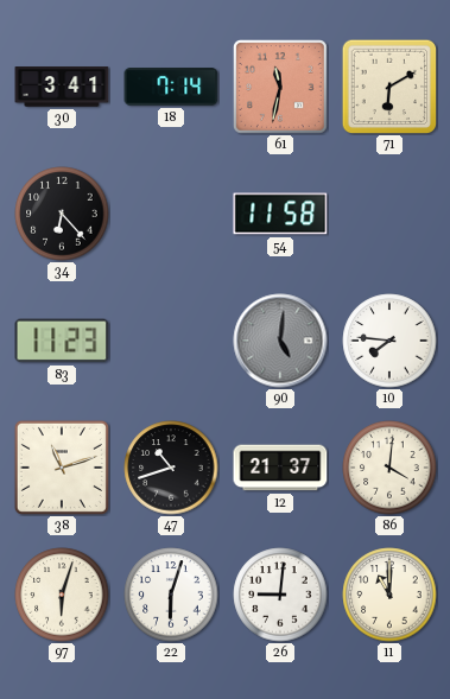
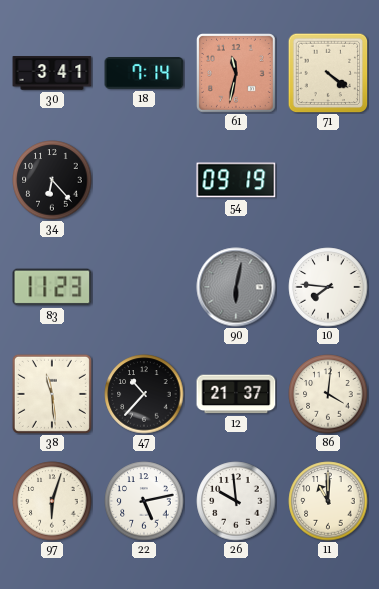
71: 6:10 -> 4:21
54: 11:58 -> 09:19
90: 5:01 -> 6:02
38: 11:12 -> 11:29
47: 10:42 -> 10:37
22: 6:03 -> 5:13
26: 9:01 -> 9:59
